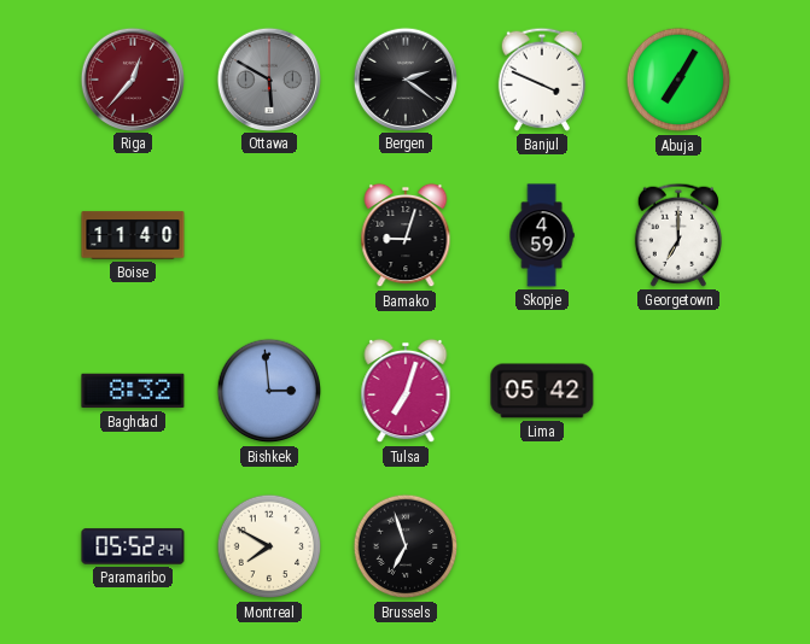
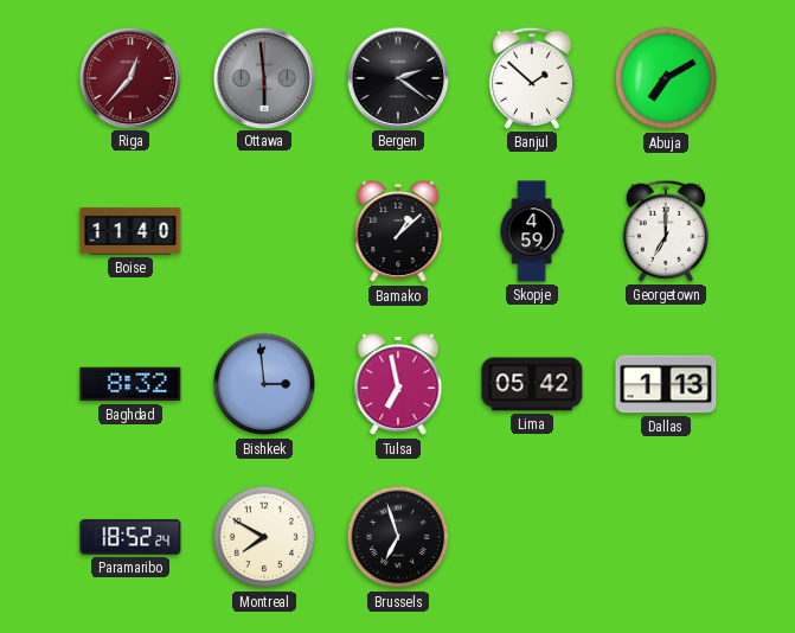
Ottawa: 5:50 -> 5:59
Banjul: 3:49 -> 1:52
Abuja: 7:05 -> 7:10
Bamako: 9:03 -> 1:08
Tulsa: 7:03 -> 6:58
Dallas: none -> 1:13
Paramaribo: 05:52 -> 18:52
